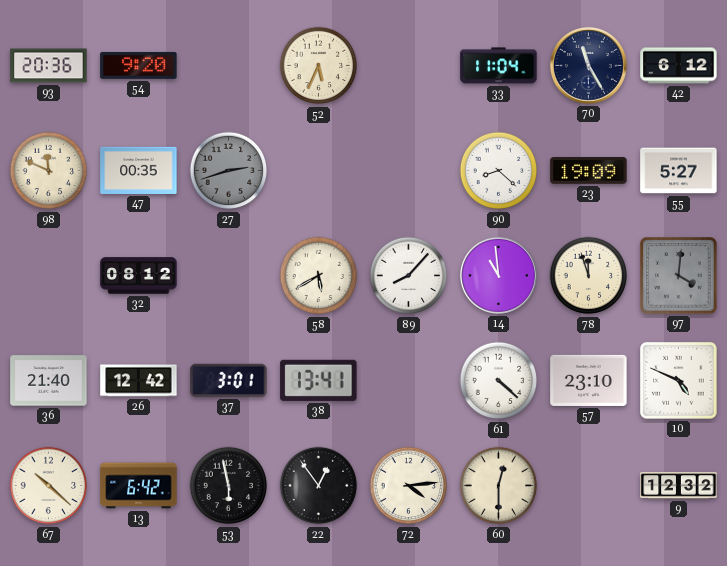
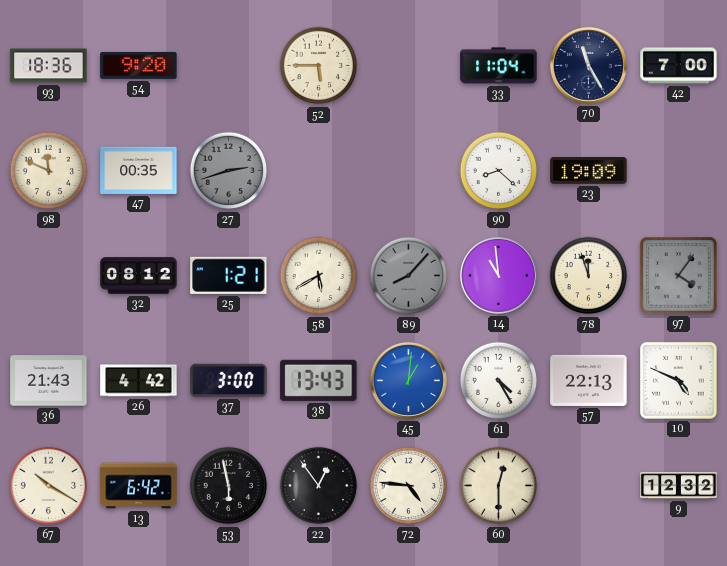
93: 20:36 -> 18:36
52: 5:34 -> 5:45
42: 6:12 -> 7:00
55: 5:27 -> none
25: none -> 1:21
89 dial: white -> grey
97: 4:01 -> 4:06
36: 21:40 -> 21:43
26: 12:42 -> 4:42
37: 3:01 -> 3:00
38: 13:41 -> 13:43
45: none -> 1:01
61: 4:22 -> 4:25
57: 23:10 -> 22:13
67: 10:22 -> 10:20
72: 4:14 -> 4:46
